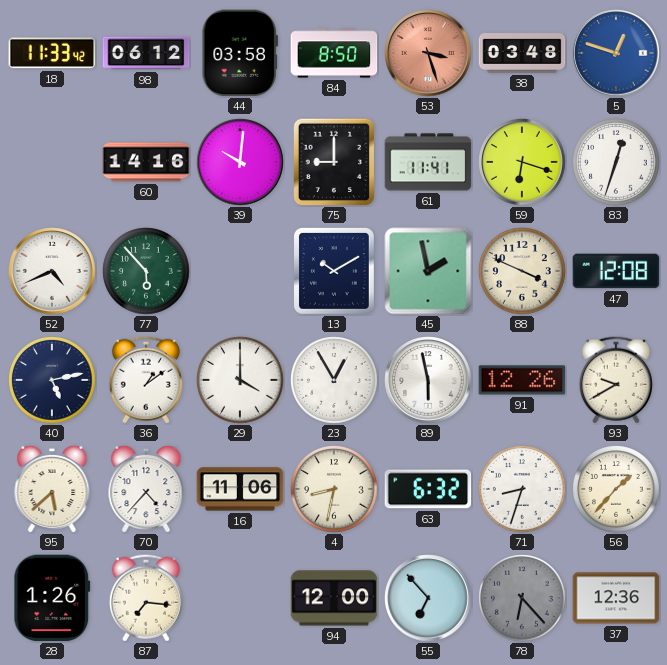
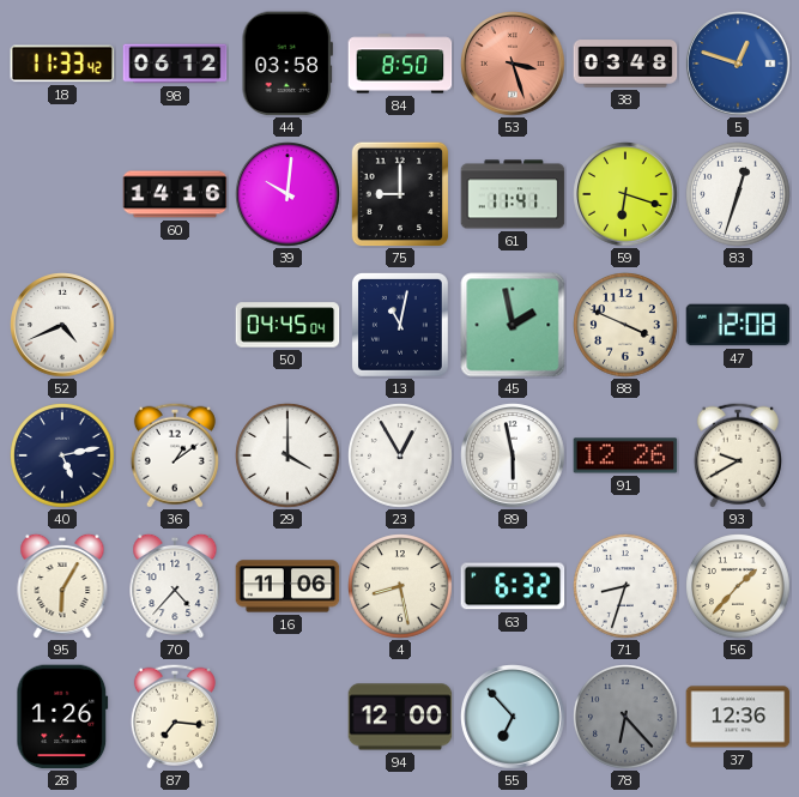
77: 5:53 -> none
50: none -> 04:45
13: 10:10 -> 11:02
95: 5:38 -> 6:05
4: 8:32 -> 8:28
